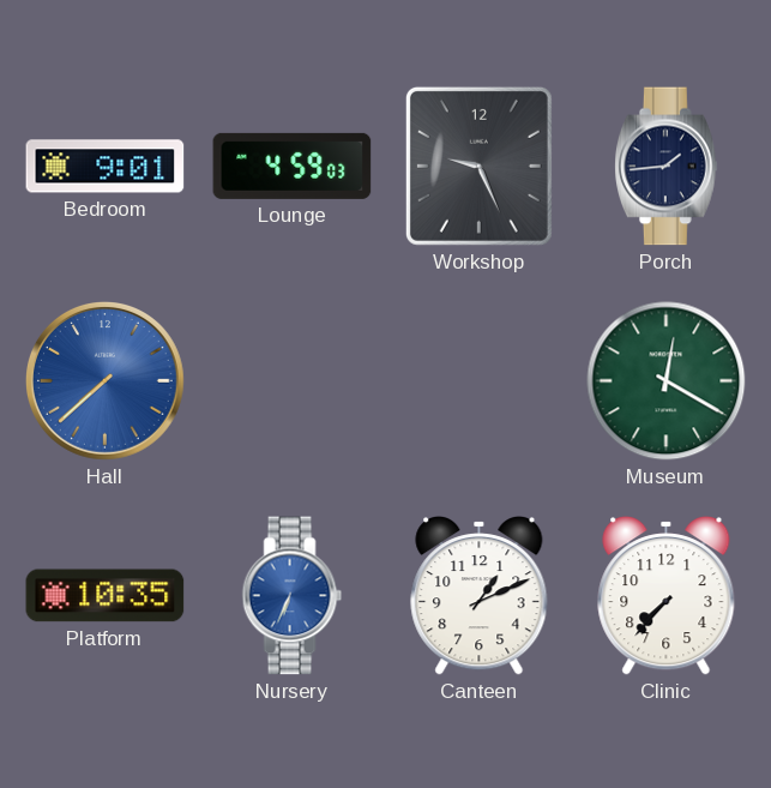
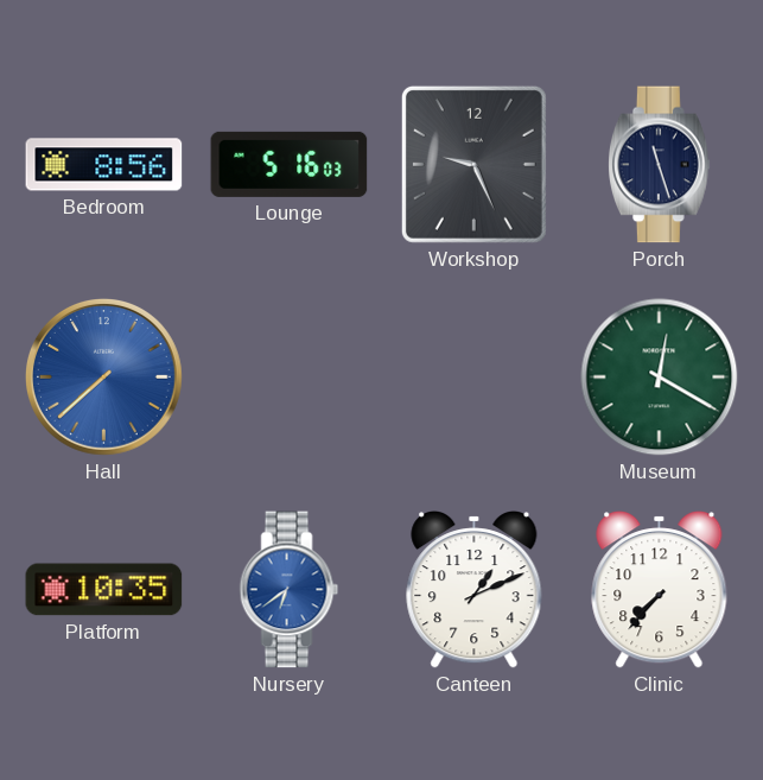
Bedroom: 9:01 -> 8:56
Lounge: 4:59 -> 5:16
Porch: 1:44 -> 11:27
Nursery: 6:34 -> 6:39
